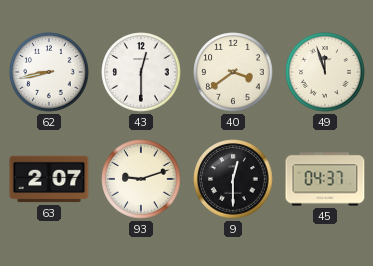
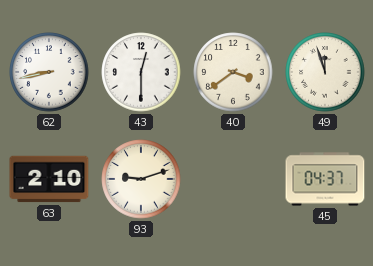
63: 2:07 -> 2:10
9: 12:30 -> none
